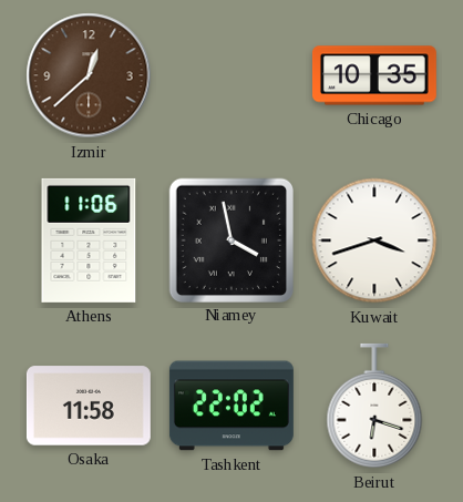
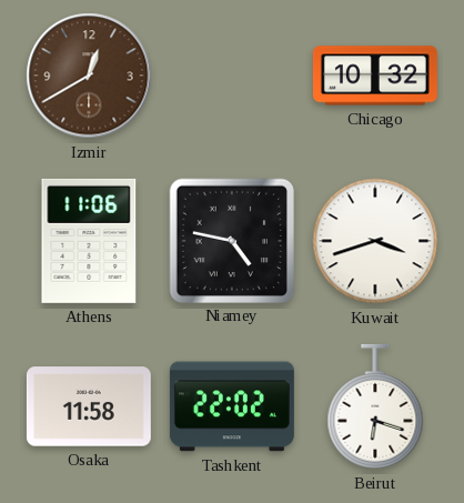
Izmir: 12:38 -> 12:40
Chicago: 10:35 -> 10:32
Niamey: 3:58 -> 4:47
